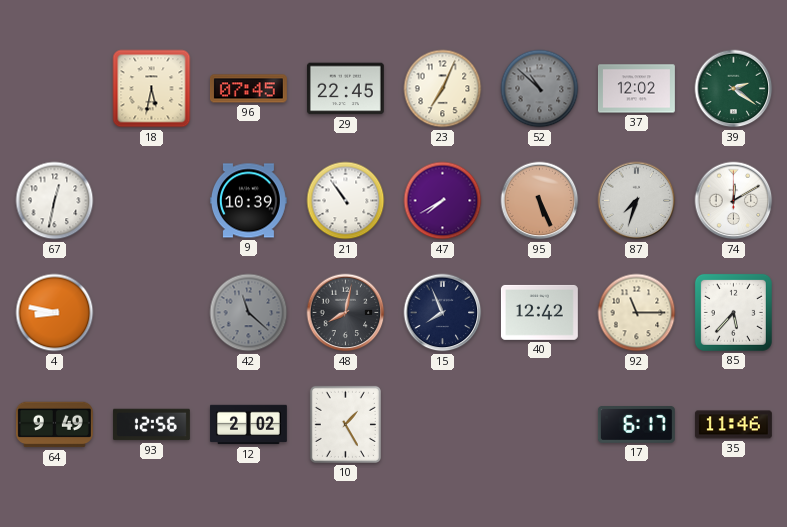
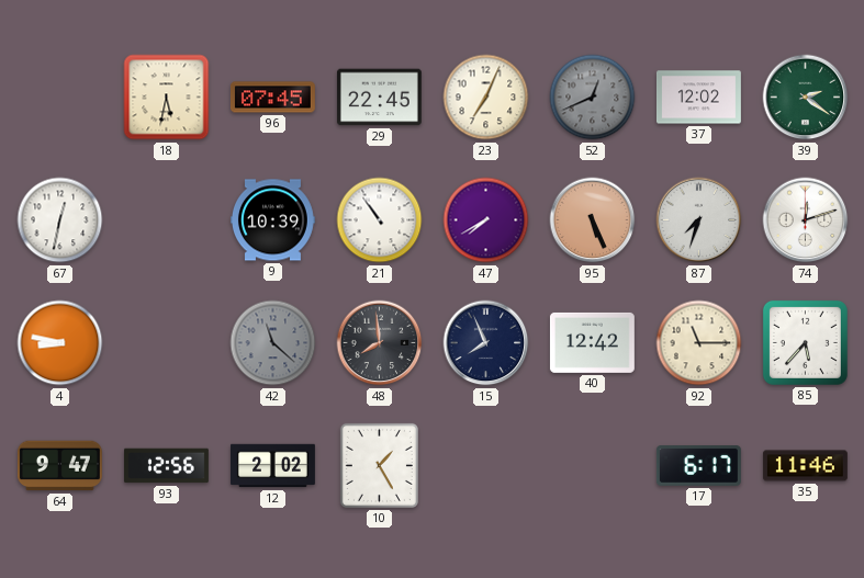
52: 10:52 -> 12:41
74: 12:10 -> 12:12
48: 8:02 -> 7:59
64: 9:49 -> 9:47
